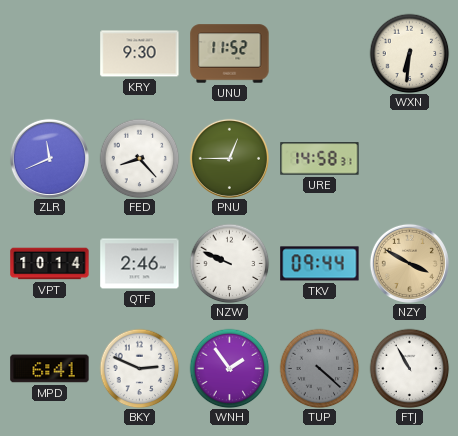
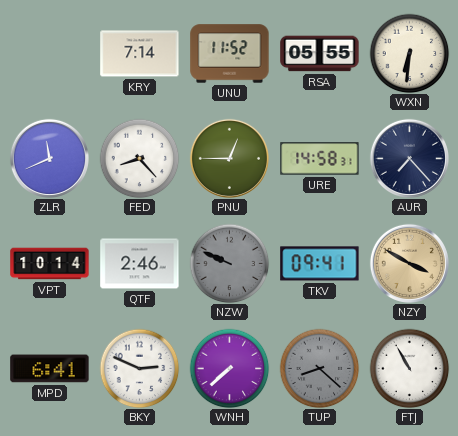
KRY: 9:30 -> 7:14
RSA: none -> 05:55
AUR: none -> 7:23
NZW dial: white -> grey
TKV: 09:44 -> 09:41
WNH: 1:54 -> 7:38
TUP: 4:22 -> 8:22
